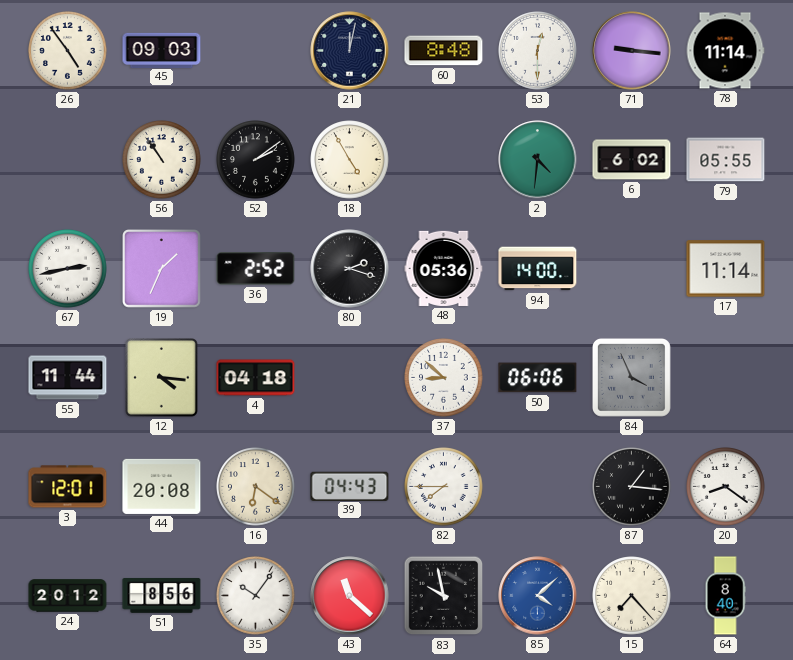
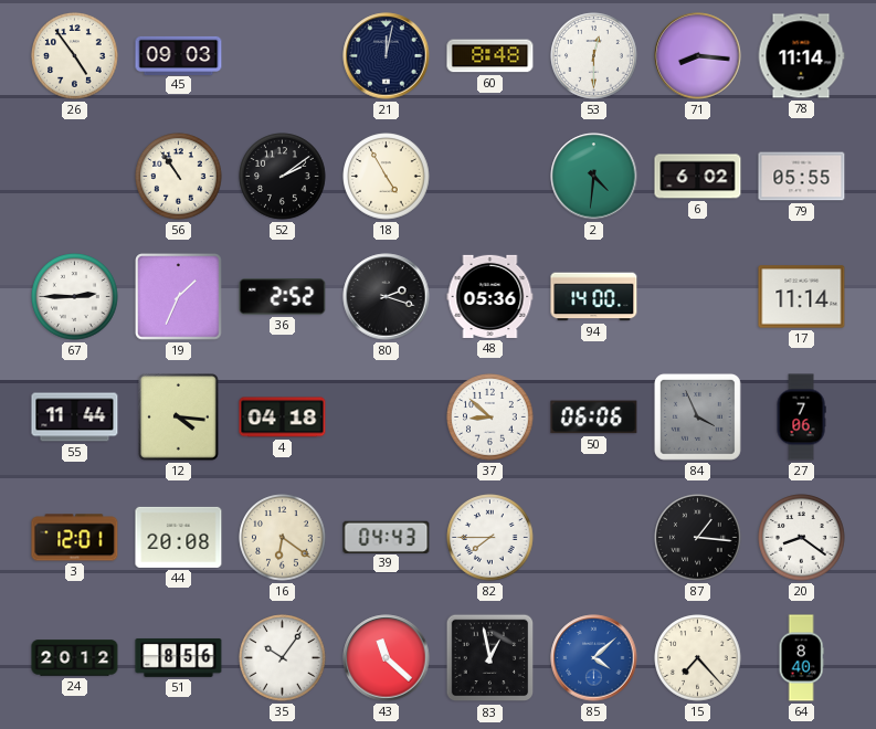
71: 9:16 -> 8:16
67: 2:43 -> 2:45
27: none -> 7:06
83: 9:58 -> 12:58
